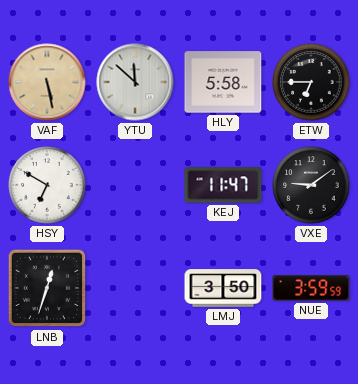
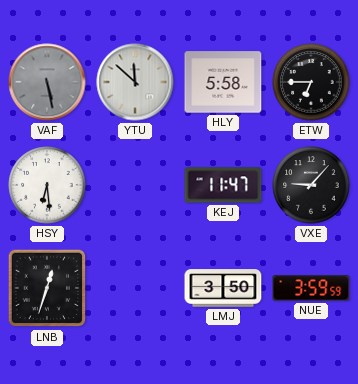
VAF dial: champagne -> grey
HSY: 6:50 -> 6:29
VXE: 9:09 -> 9:07
